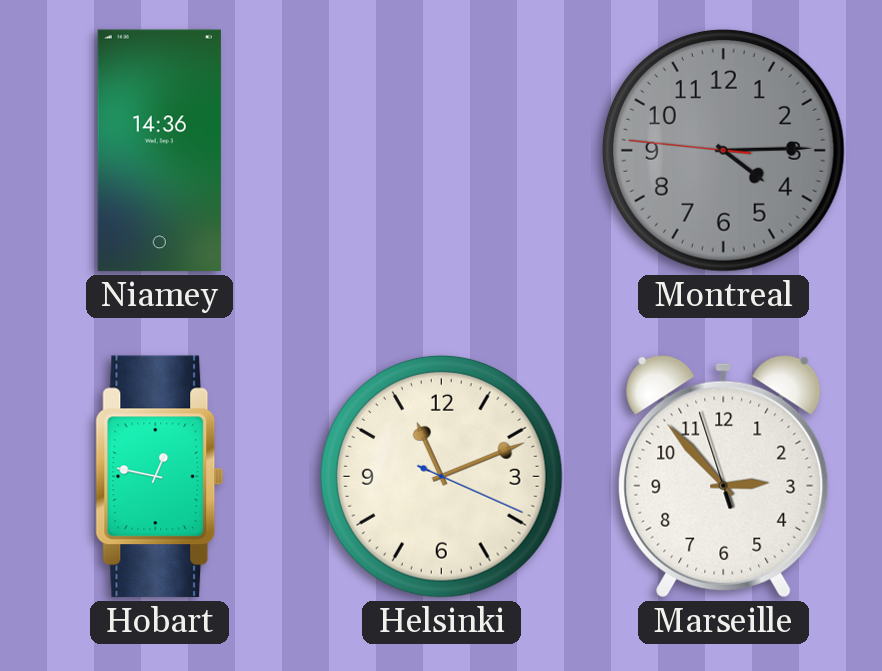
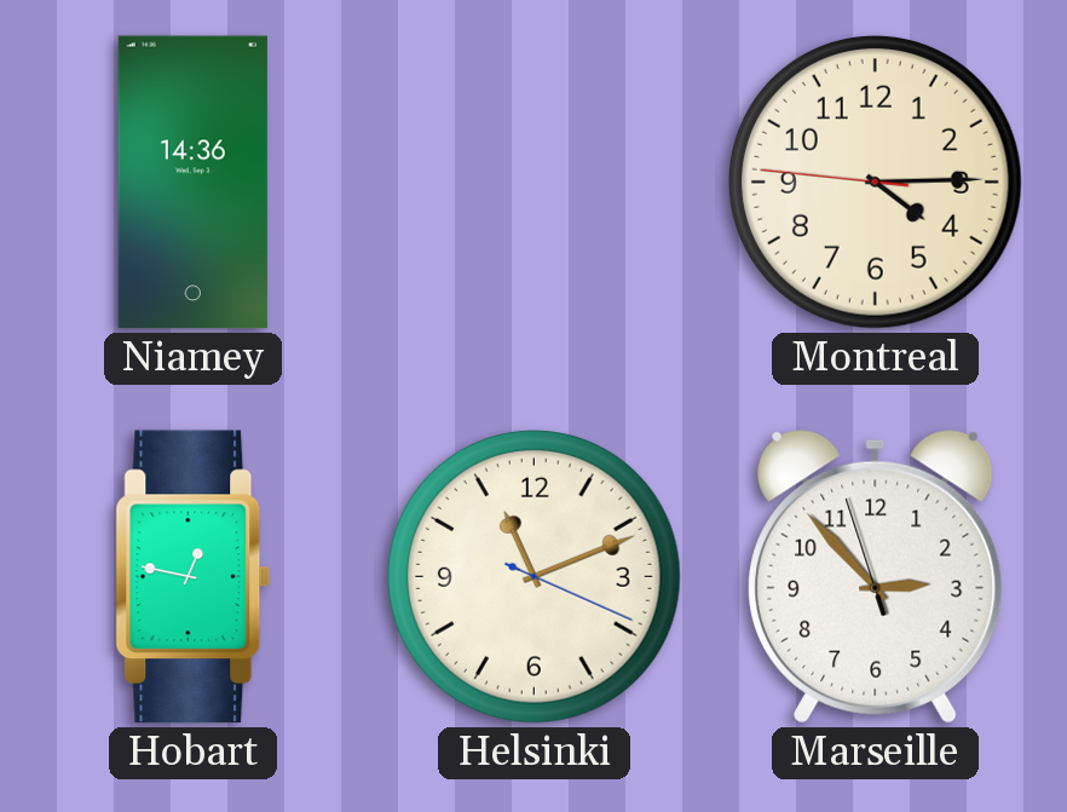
Montreal dial: grey -> cream
